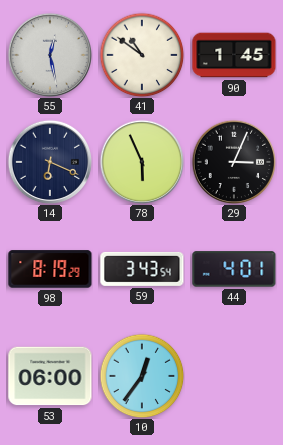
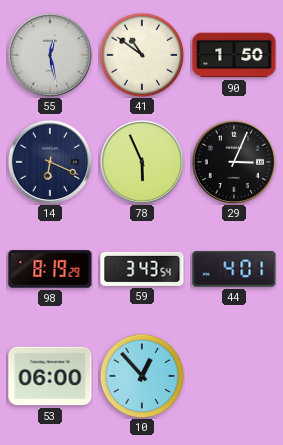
90: 1:45 -> 1:50
10: 12:36 -> 12:53
